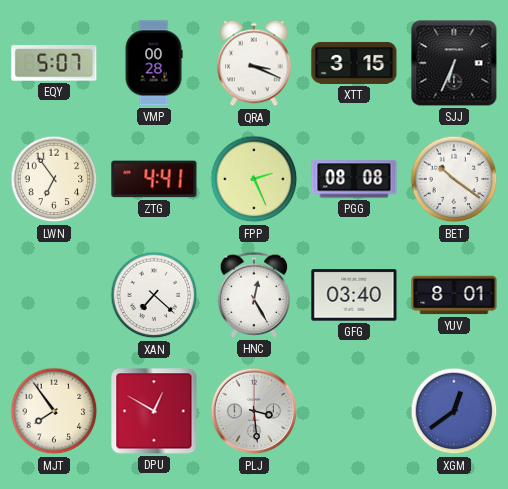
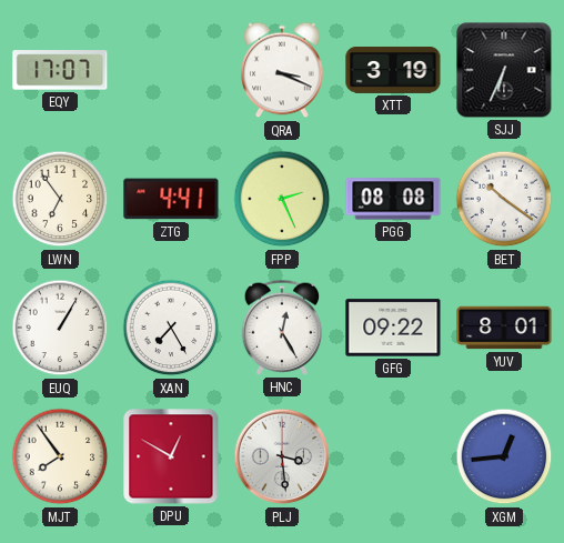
EQY: 5:07 -> 17:07
VMP: 00:28 -> none
XTT: 3:15 -> 3:19
EUQ: none -> 1:05
XAN: 7:22 -> 7:25
GFG: 03:40 -> 09:22
XGM: 12:39 -> 12:44
